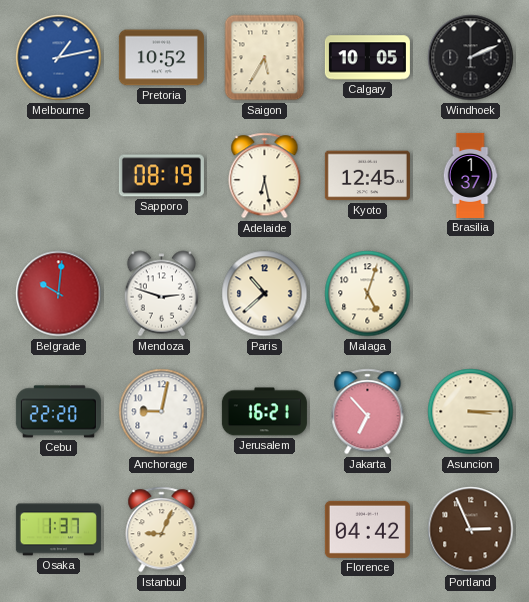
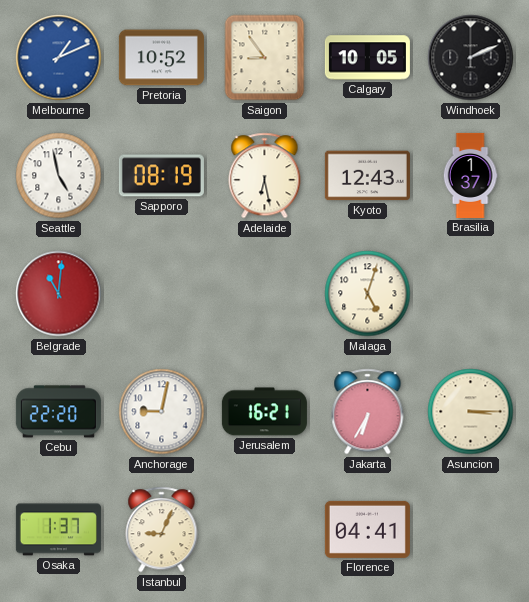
Melbourne: 1:13 -> 1:11
Saigon: 5:35 -> 8:54
Seattle: none -> 4:58
Kyoto: 12:45 -> 12:43
Belgrade: 10:01 -> 11:01
Mendoza: 2:48 -> none
Paris: 10:38 -> none
Jakarta: 6:53 -> 6:35
Florence: 04:42 -> 04:41
Portland: 2:56 -> none
